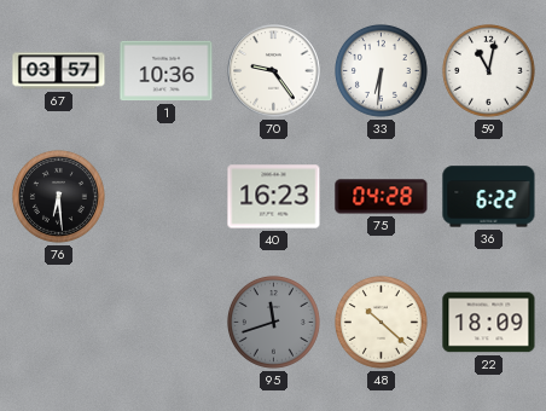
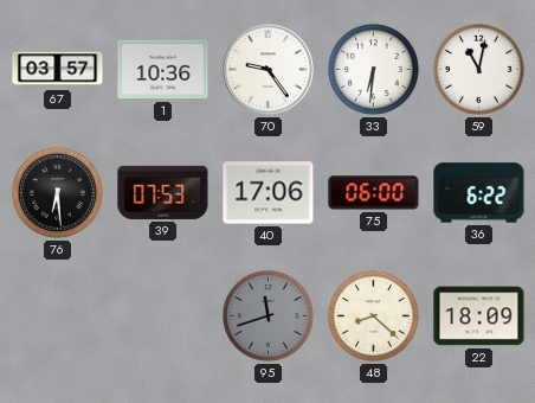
39: none -> 07:53
40: 16:23 -> 17:06
75: 04:28 -> 06:00
48: 10:22 -> 8:22
